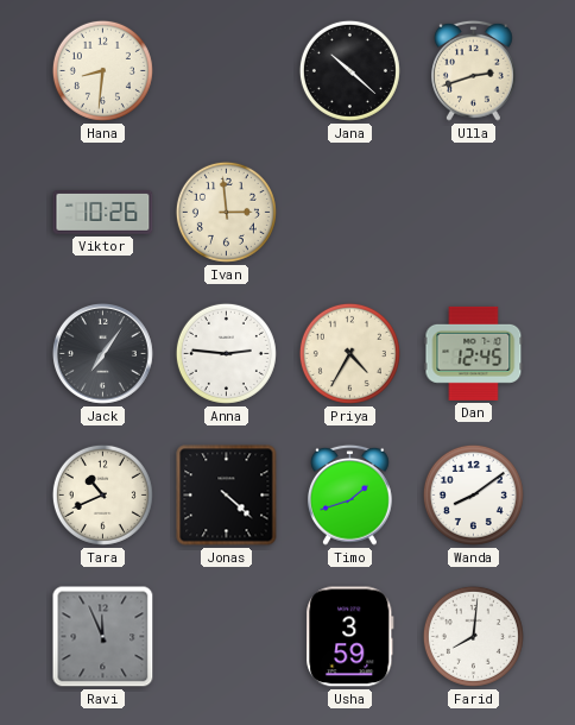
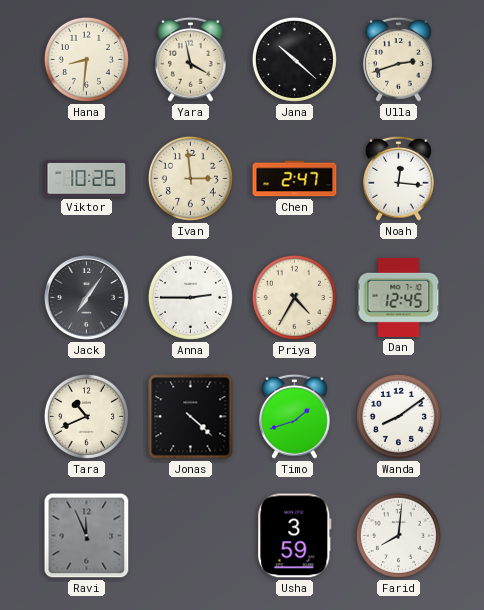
Yara: none -> 3:58
Chen: none -> 2:47
Noah: none -> 12:16
Anna: 2:46 -> 2:45
